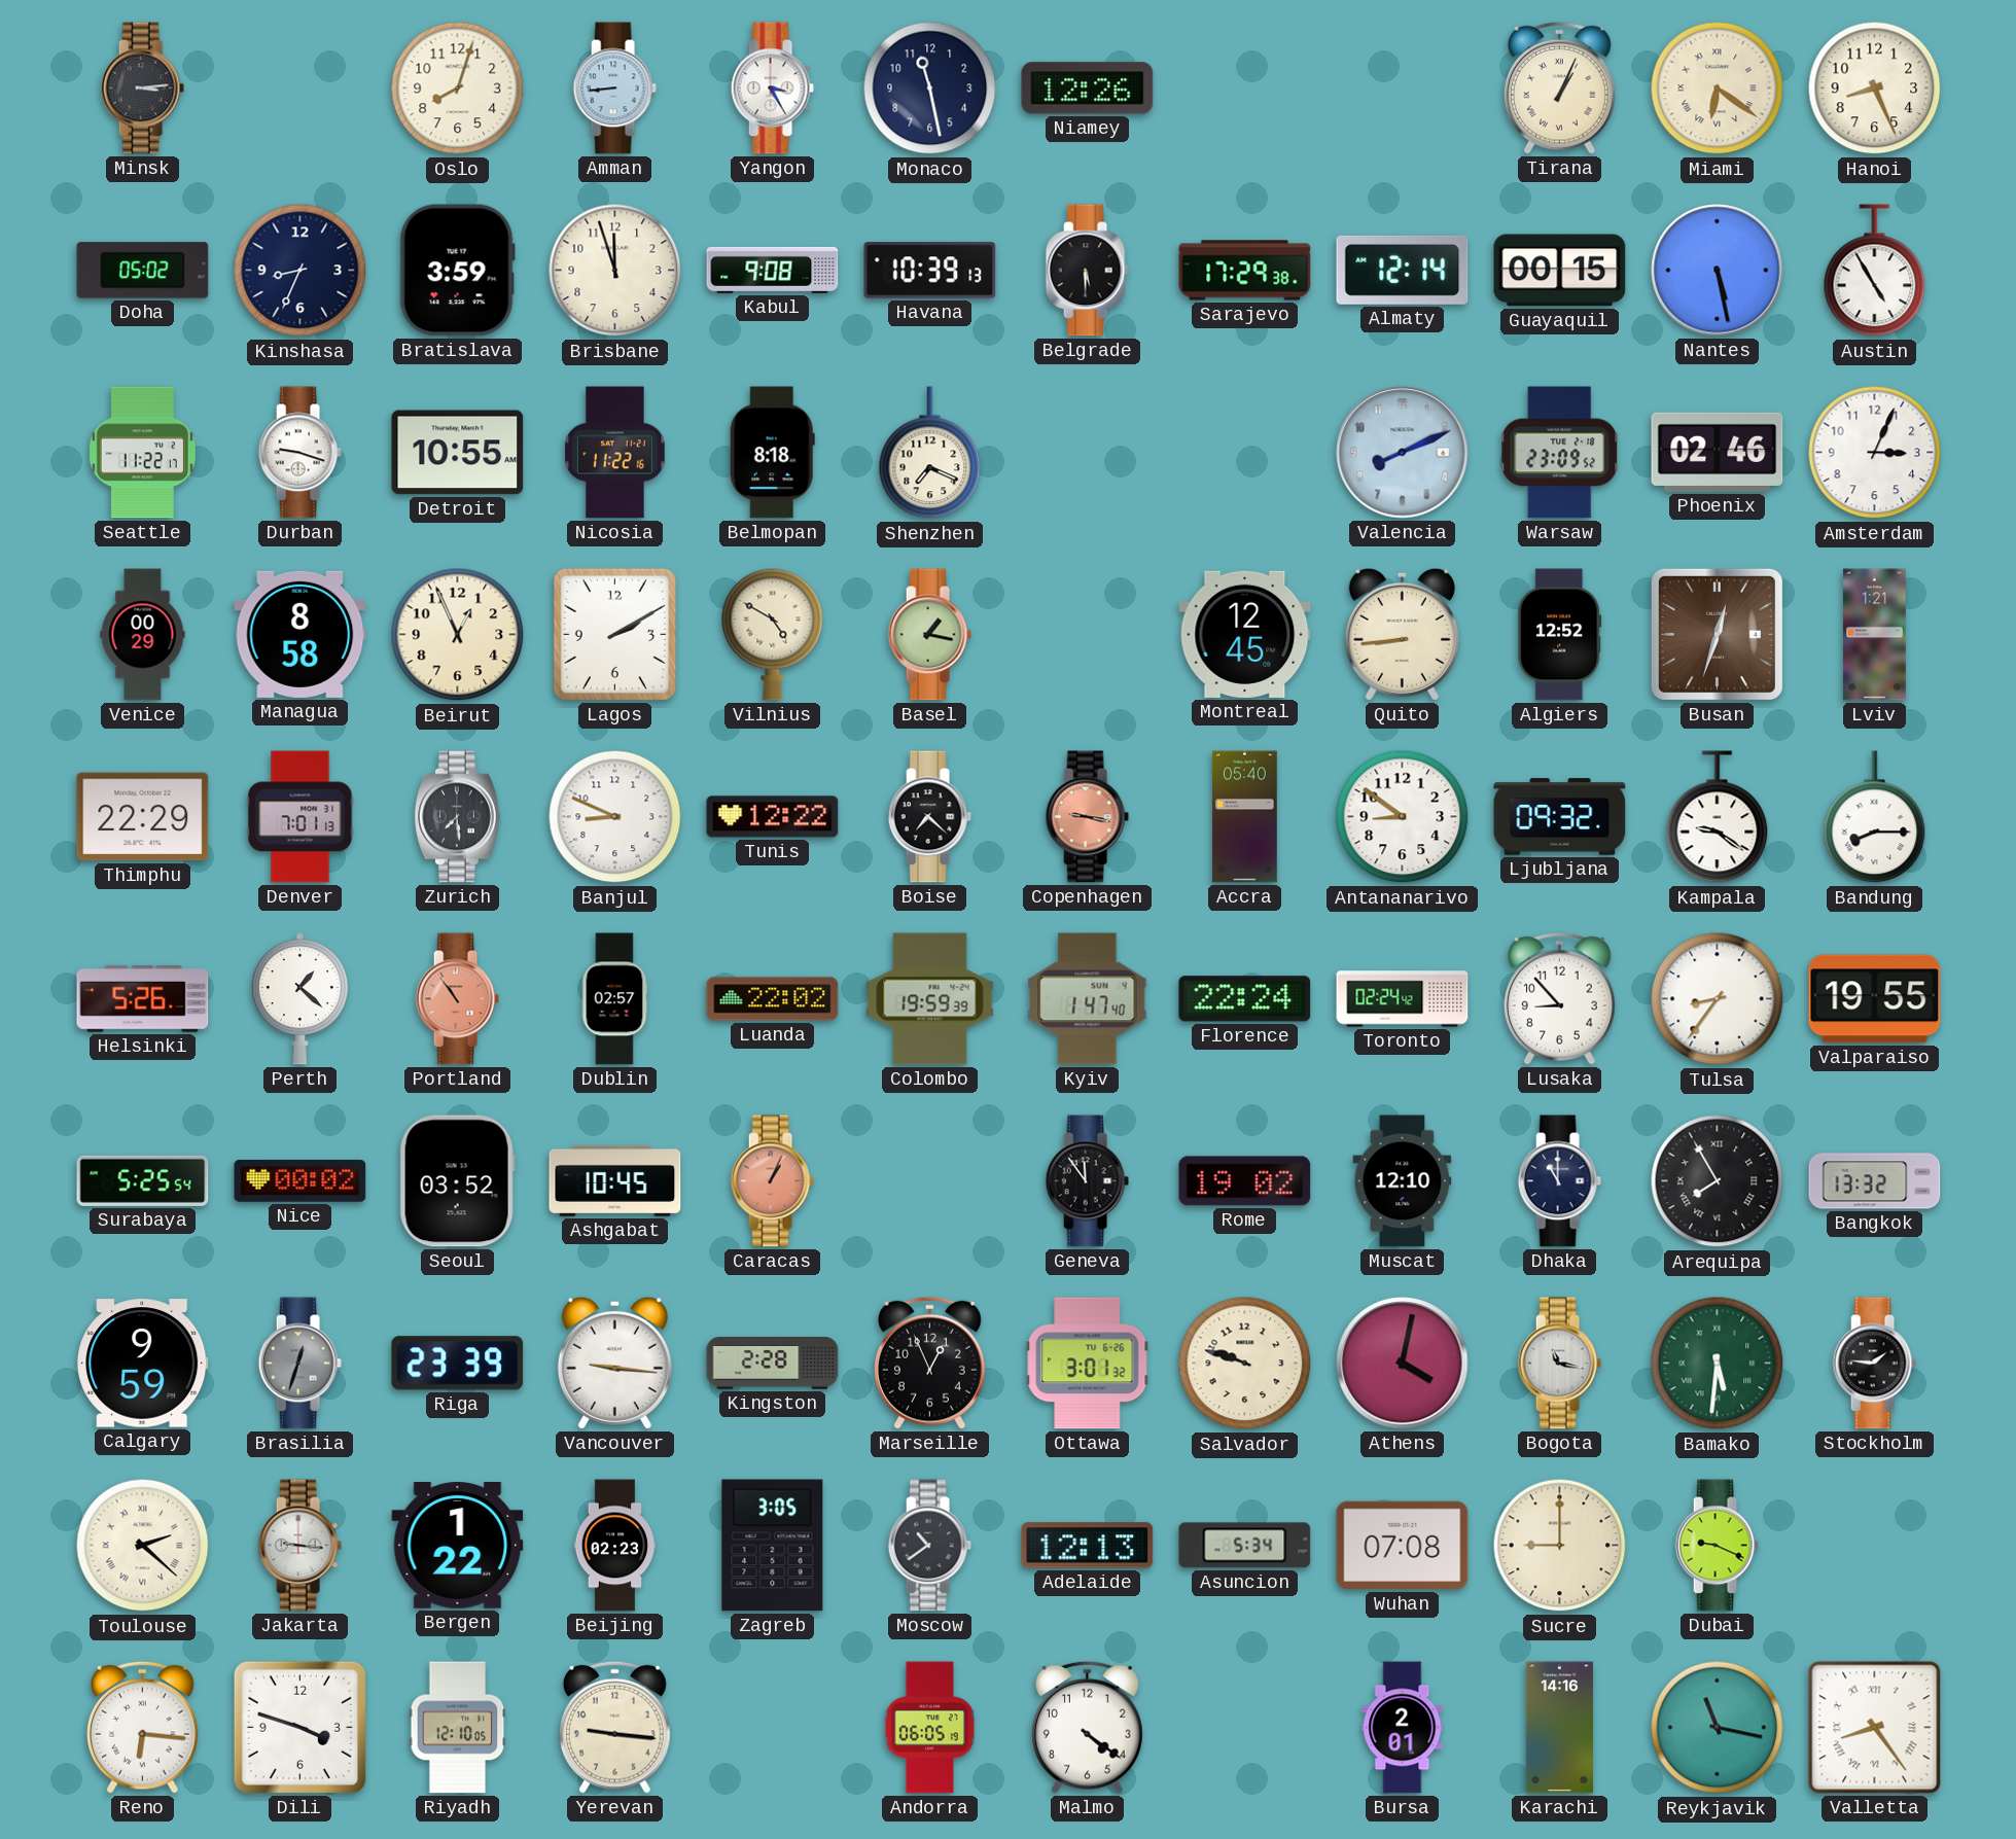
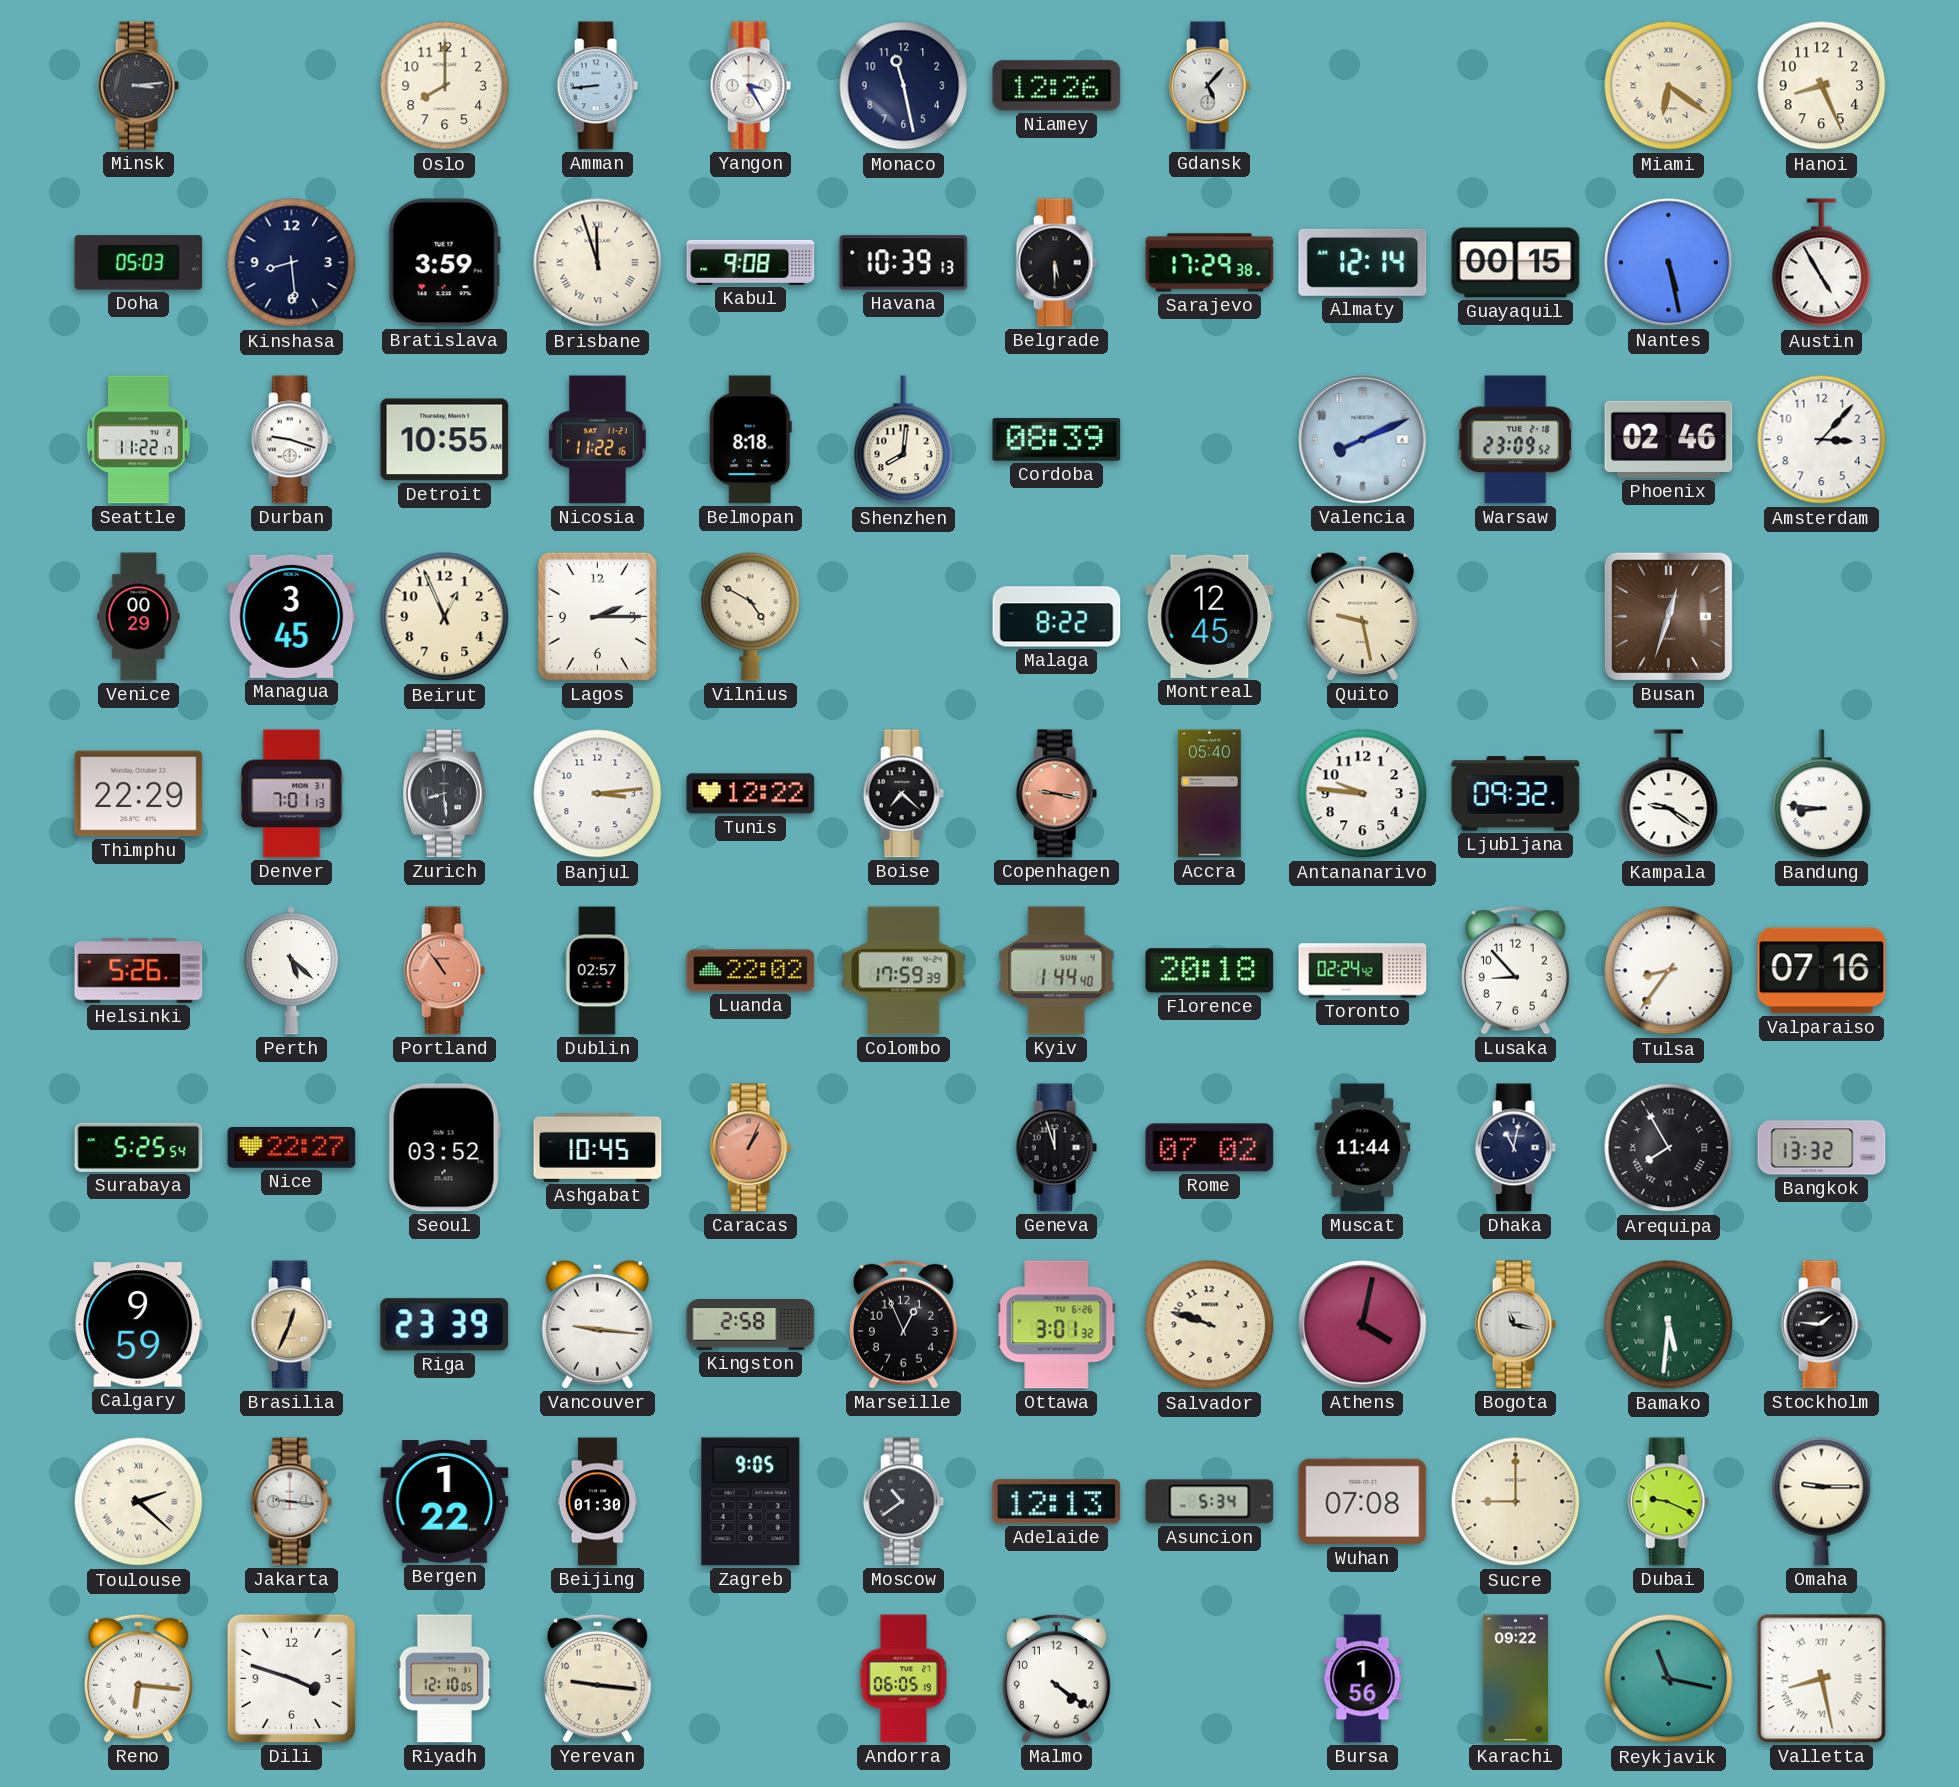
Oslo: 8:03 -> 8:00
Gdansk: none -> 5:07
Tirana: 1:04 -> none
Doha: 05:02 -> 05:03
Kinshasa: 8:34 -> 8:29
Brisbane numerals: Arabic -> Roman
Shenzhen: 7:19 -> 8:01
Cordoba: none -> 08:39
Amsterdam: 3:04 -> 3:07
Managua: 8:58 -> 3:45
Lagos: 2:10 -> 2:15
Basel: 1:17 -> none
Malaga: none -> 8:22
Quito: 8:44 -> 9:28
Algiers: 12:52 -> none
Lviv: 1:21 -> none
Zurich: 7:29 -> 8:29
Banjul: 8:49 -> 3:14
Antananarivo: 8:51 -> 9:46
Bandung: 8:15 -> 8:46
Perth: 1:22 -> 5:22
Colombo: 19:59 -> 17:59
Kyiv: 1:47 -> 1:44
Florence: 22:24 -> 20:18
Valparaiso: 19:55 -> 07:16
Nice: 00:02 -> 22:27
Geneva: 11:54 -> 11:57
Rome: 19:02 -> 07:02
Muscat: 12:10 -> 11:44
Dhaka: 11:00 -> 11:02
Brasilia: 12:33 -> 12:34
Brasilia dial: grey -> champagne
Kingston: 2:28 -> 2:58
Beijing: 02:23 -> 01:30
Zagreb: 3:05 -> 9:05
Omaha: none -> 9:15
Bursa: 2:01 -> 1:56
Karachi: 14:16 -> 09:22
Valletta: 8:24 -> 8:28
